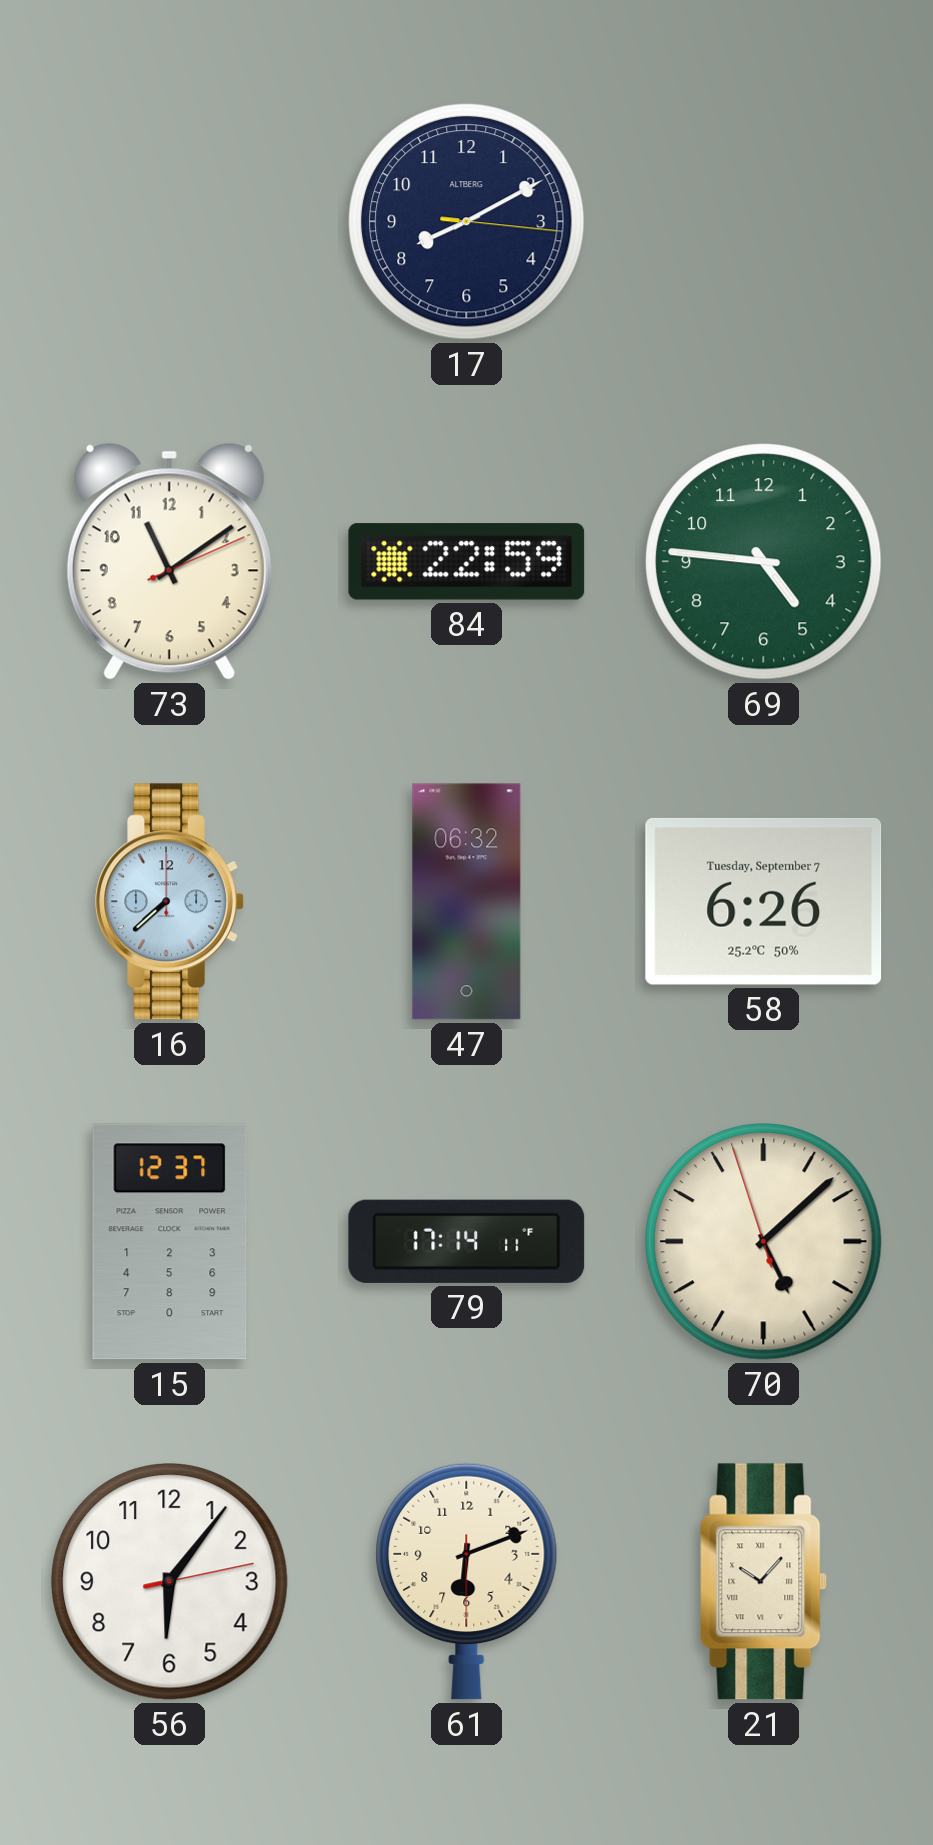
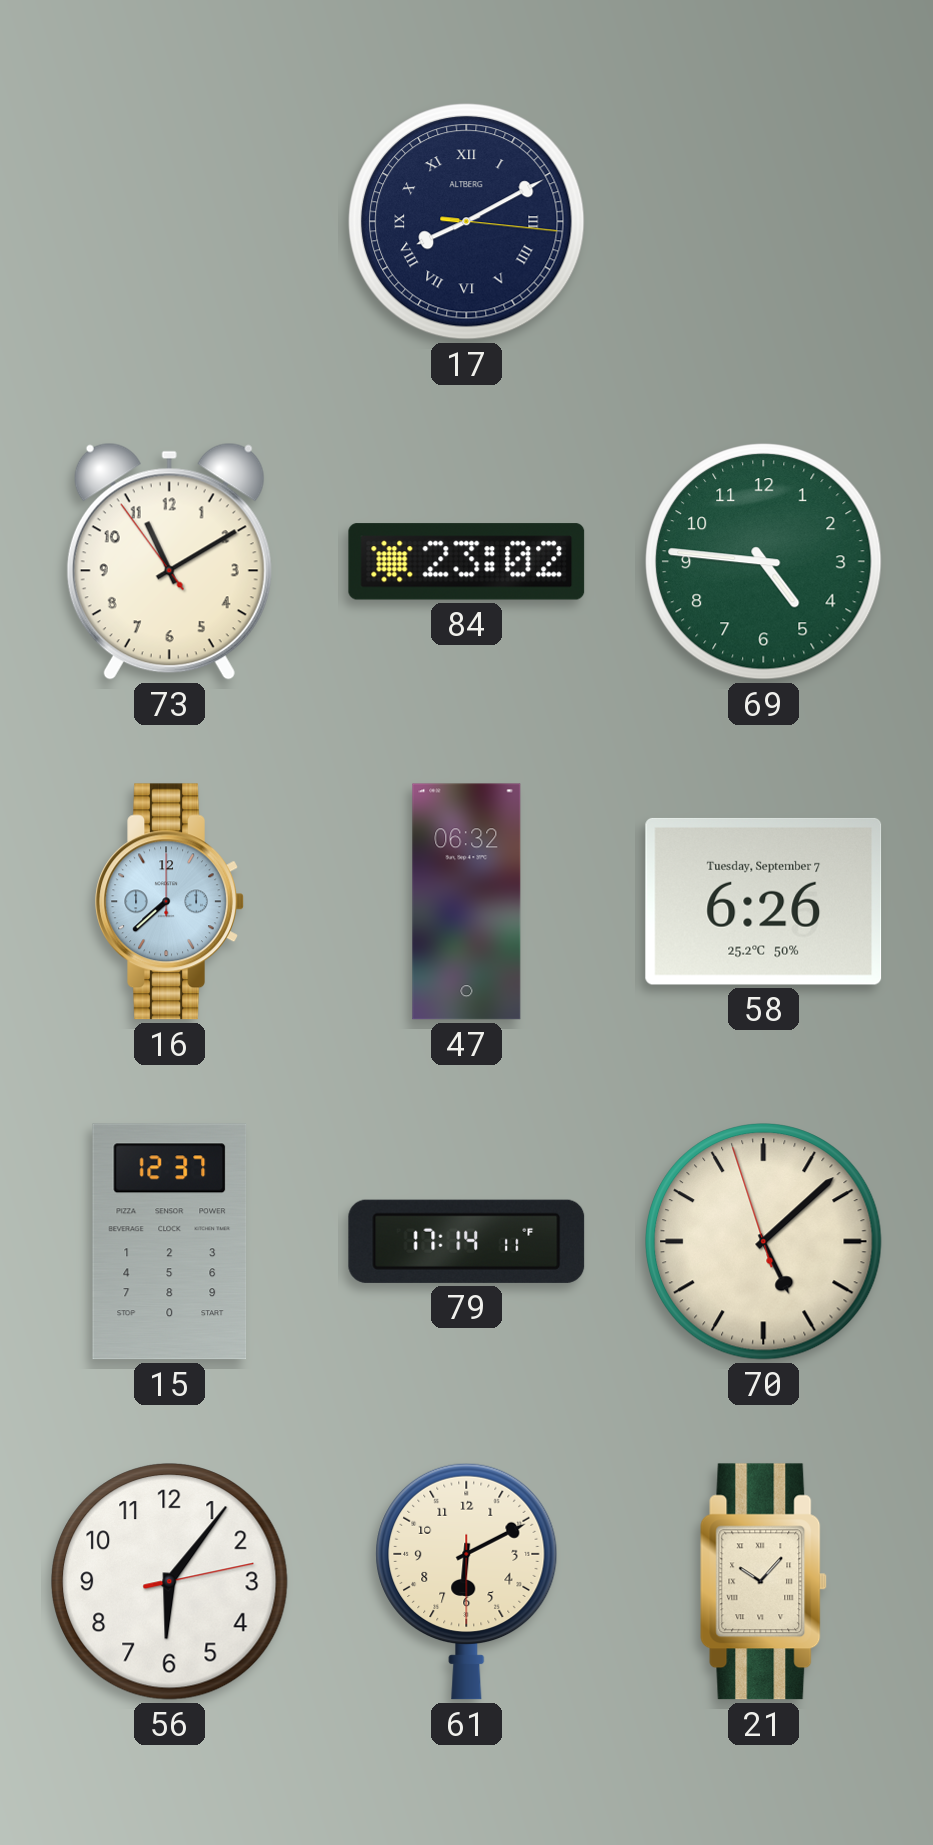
17 numerals: Arabic -> Roman
73: 11:09:11 -> 11:09:54
84: 22:59 -> 23:02
61: 6:11 -> 6:10
